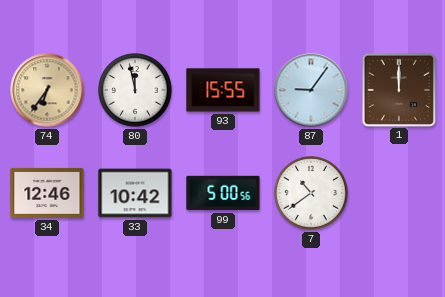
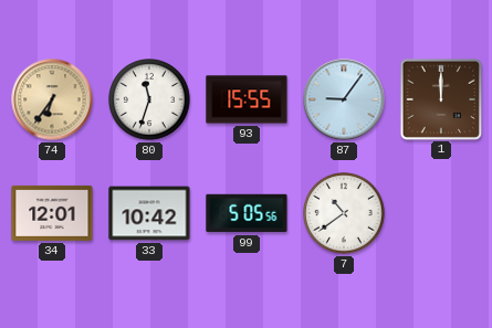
80: 11:58 -> 11:33
34: 12:46 -> 12:01
99: 5:00 -> 5:05
